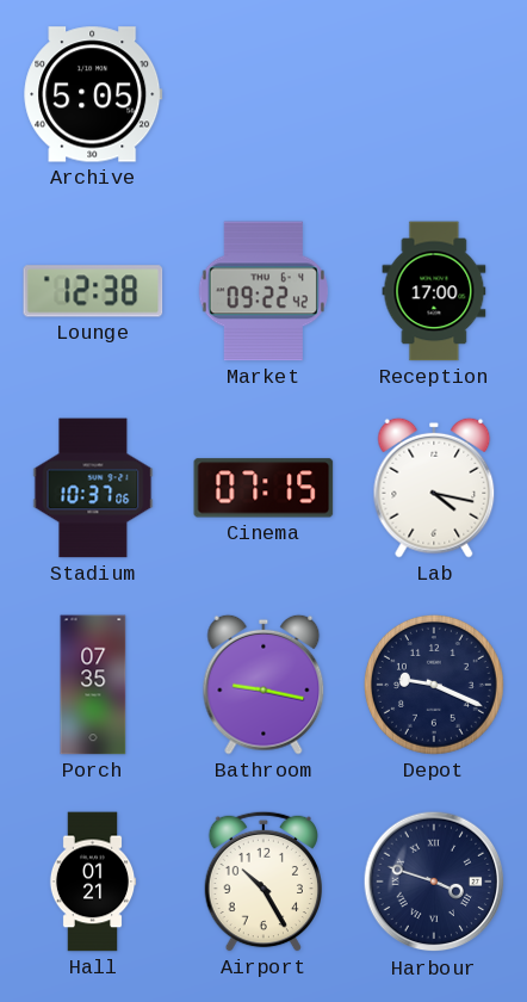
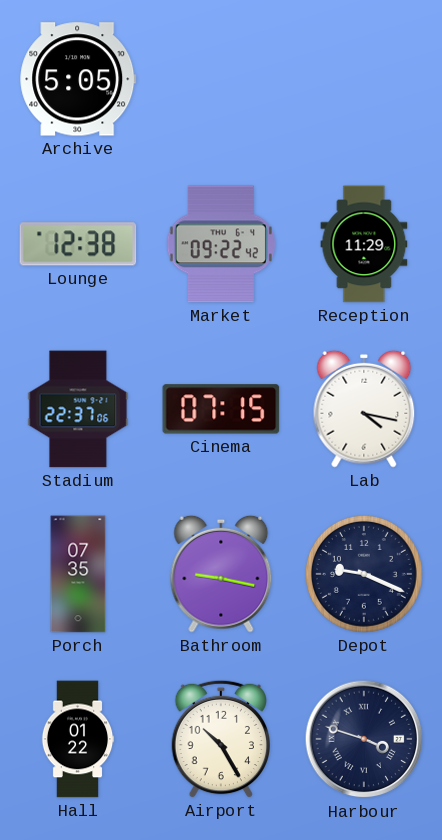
Reception: 17:00 -> 11:29
Stadium: 10:37 -> 22:37
Hall: 01:21 -> 01:22
